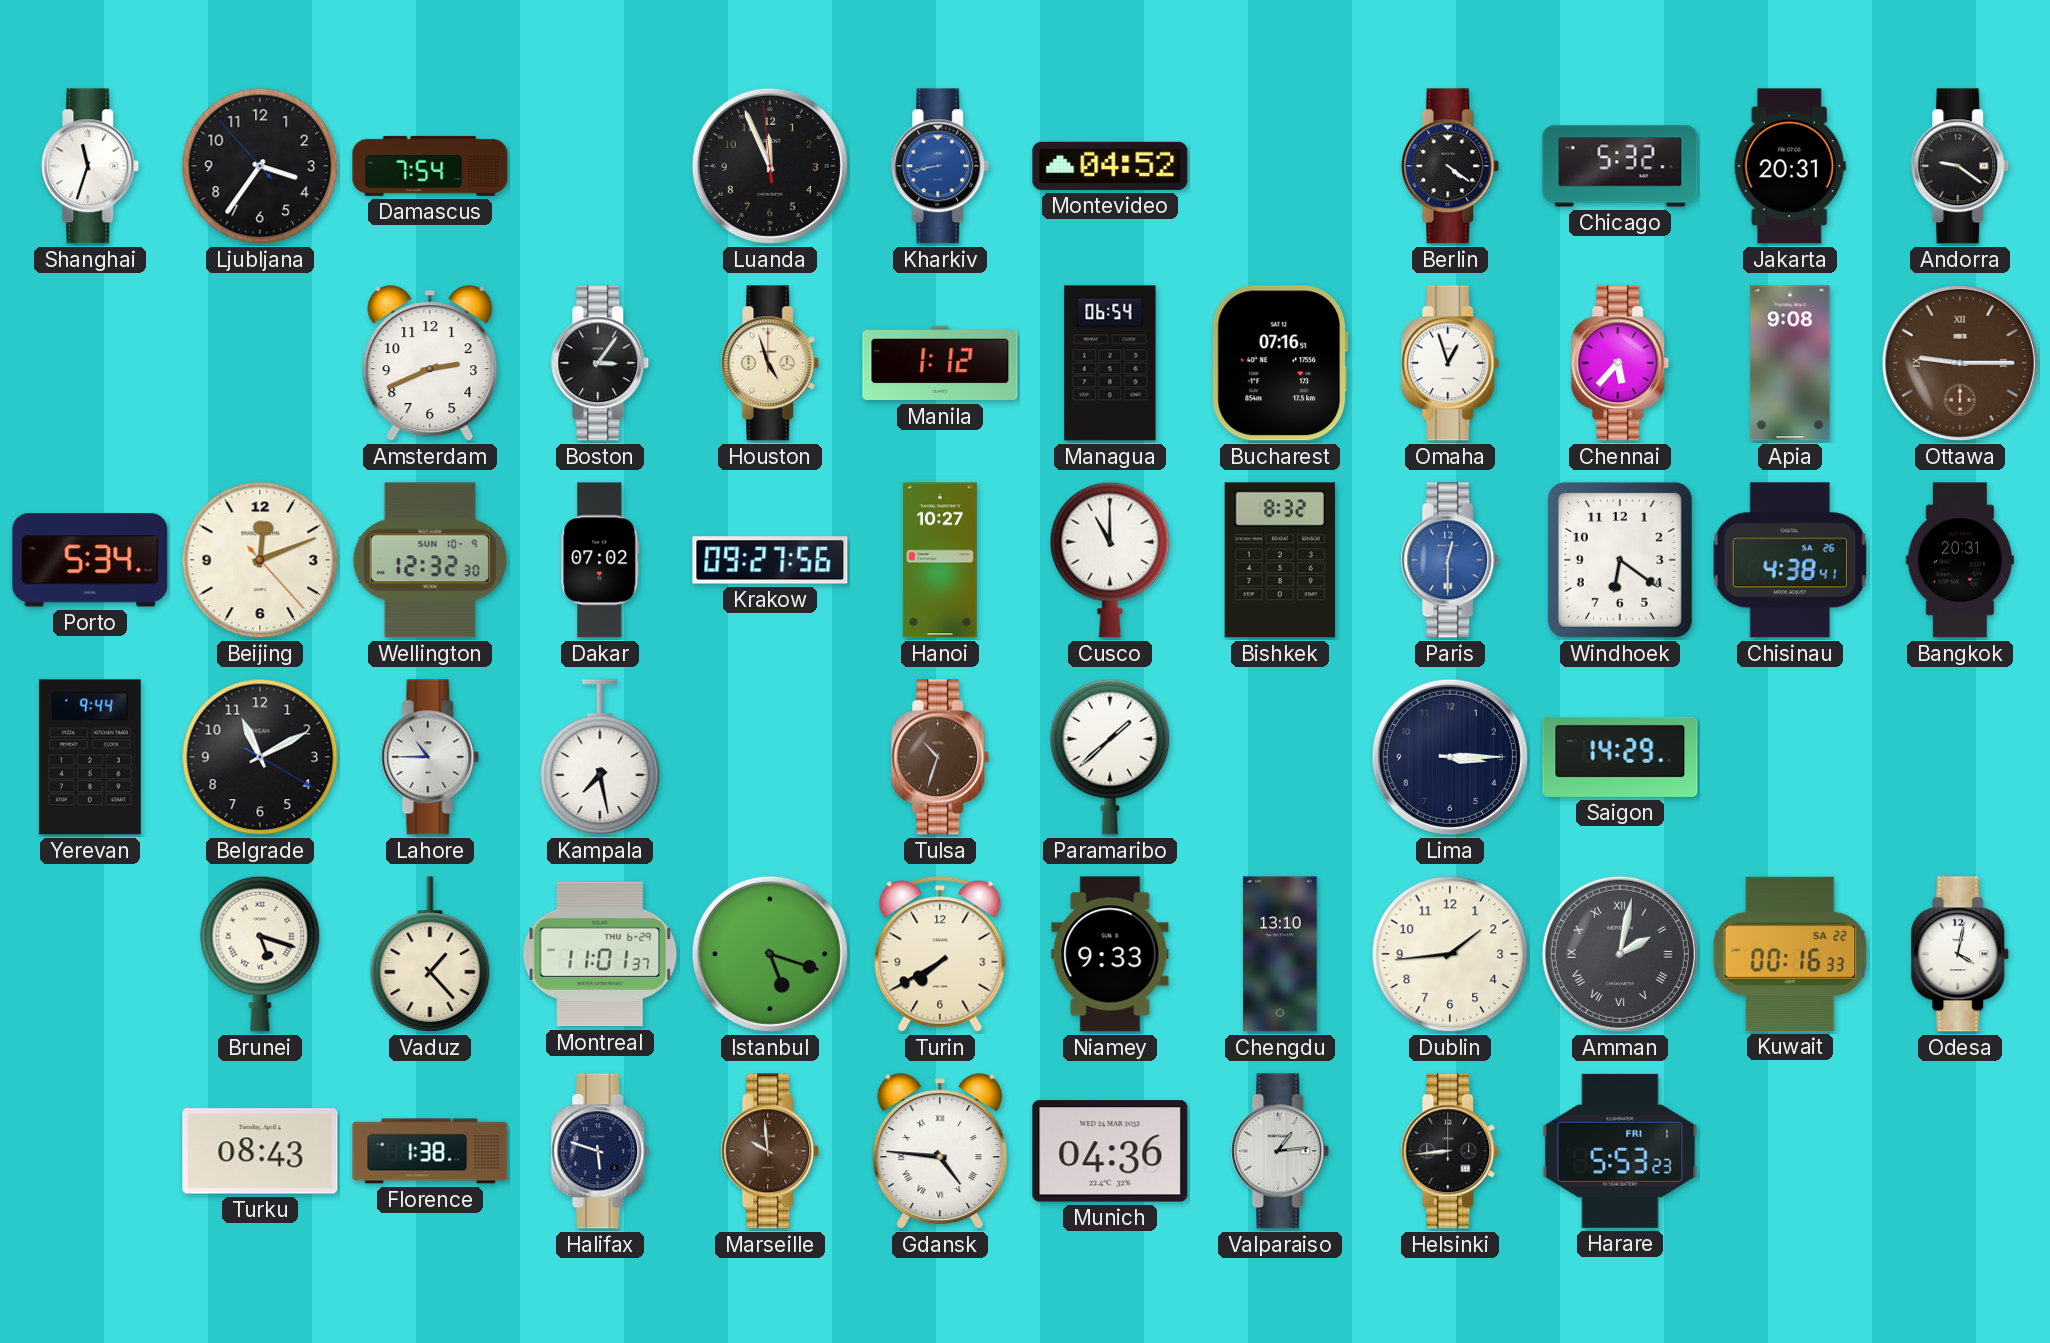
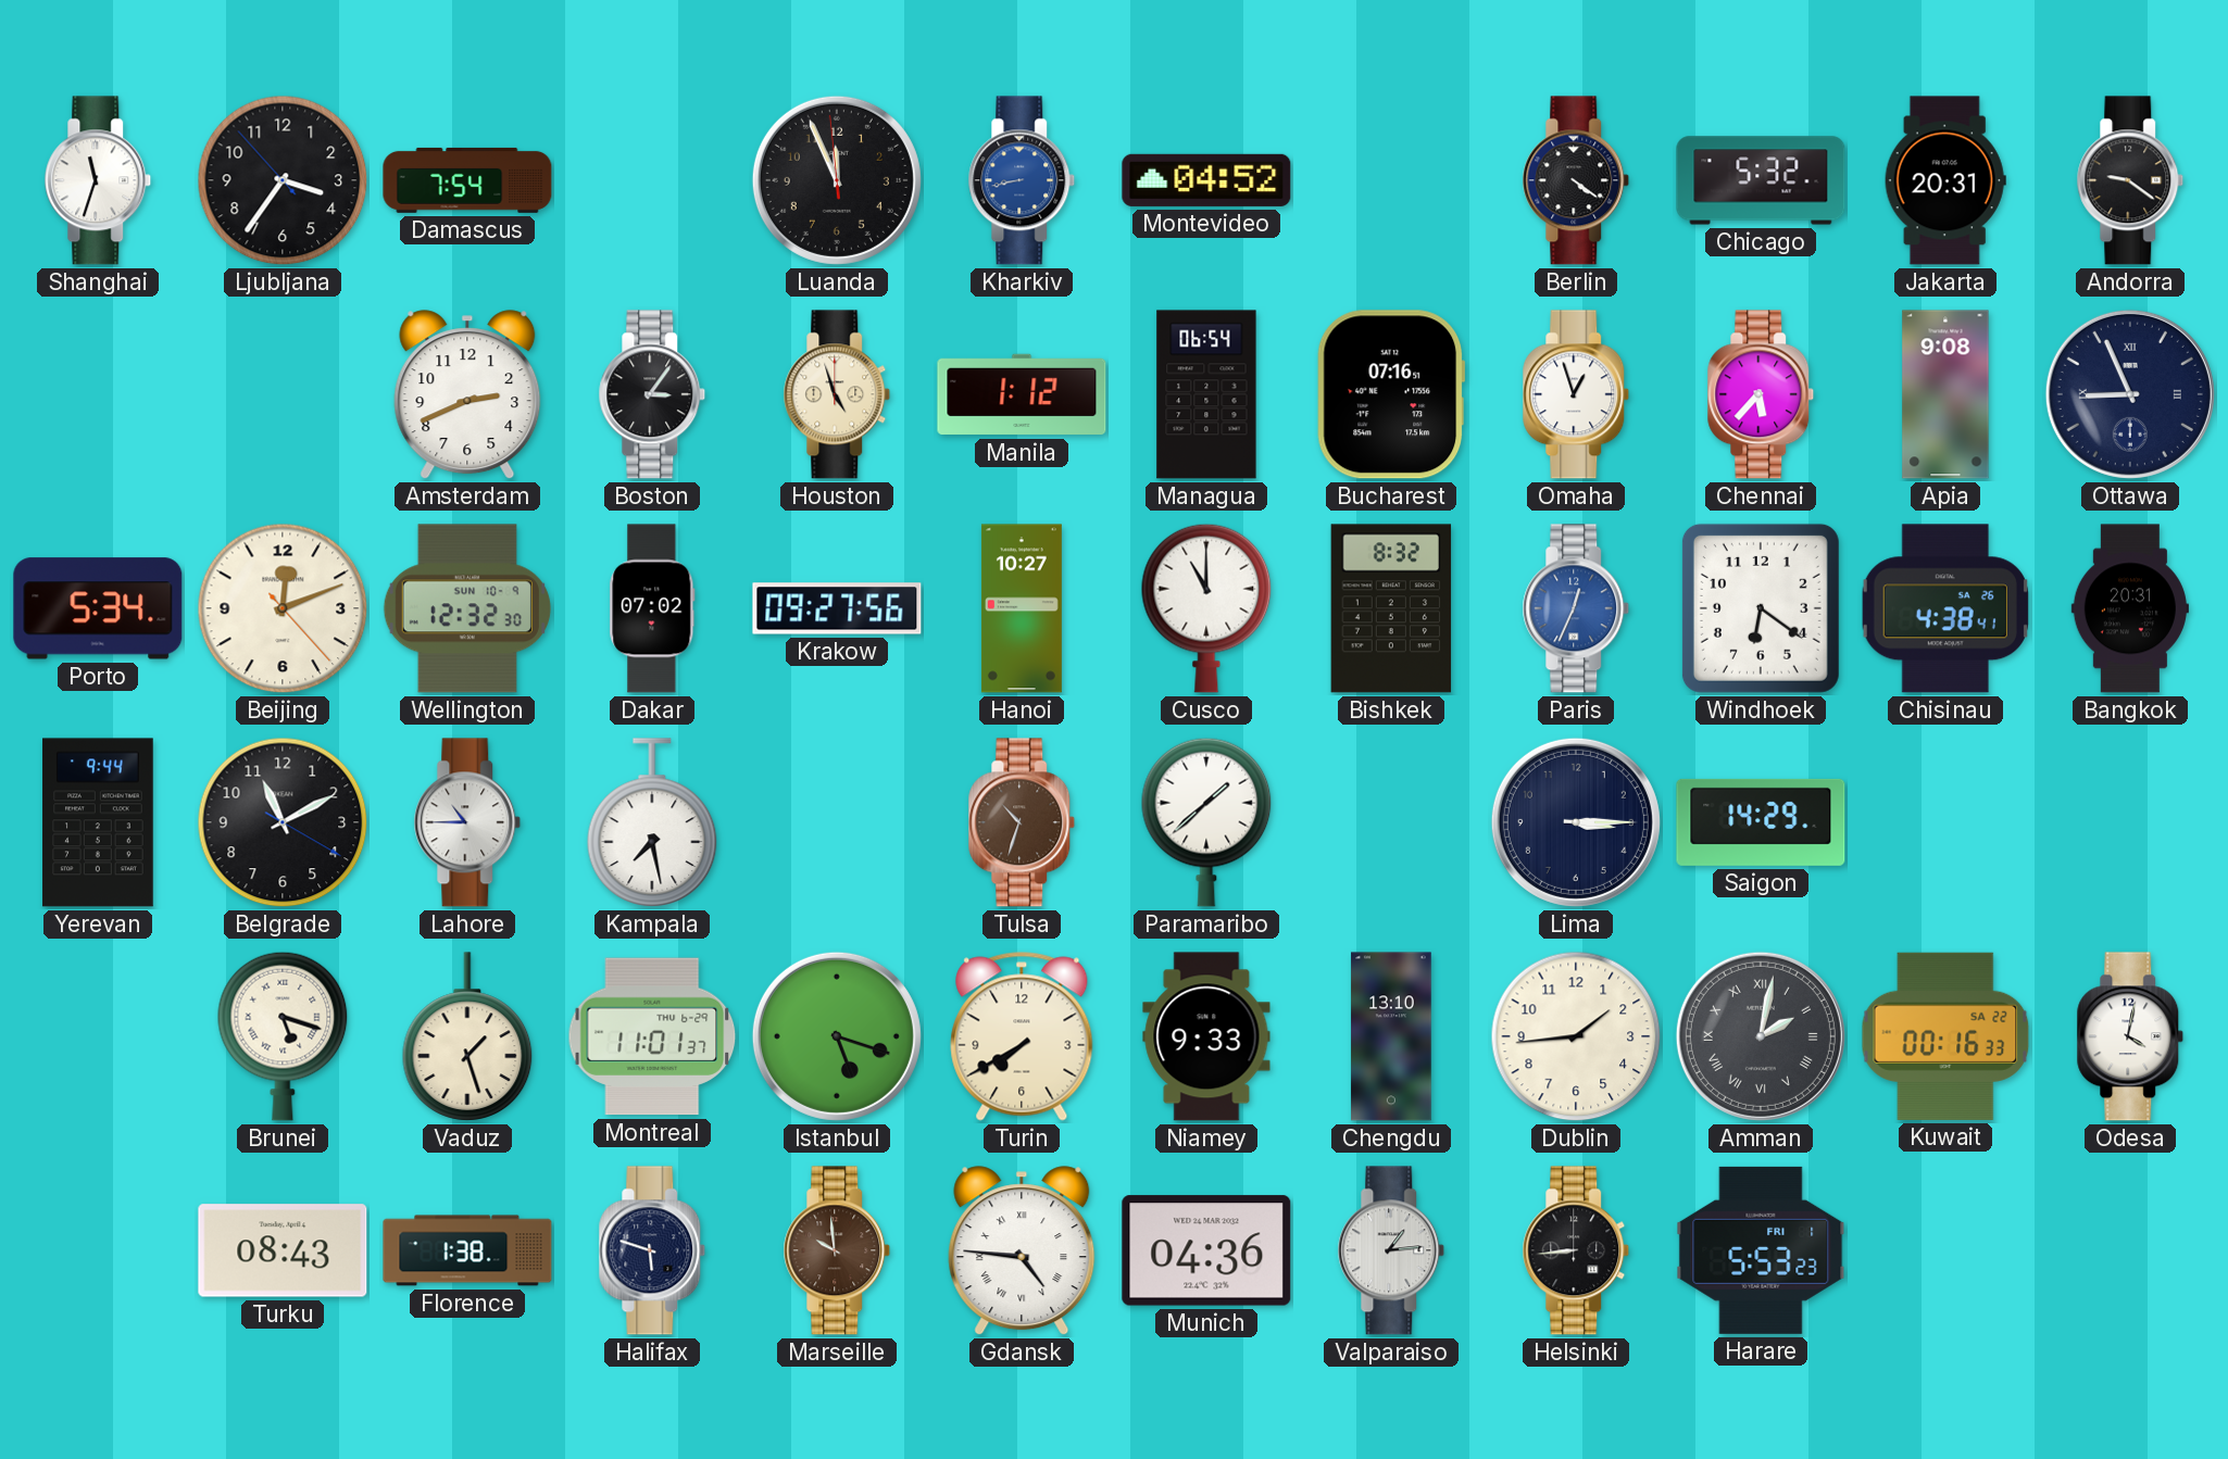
Ottawa: 9:15 -> 8:56
Ottawa dial: brown -> navy
Paris: 12:30 -> 12:34
Vaduz: 1:23 -> 1:27
